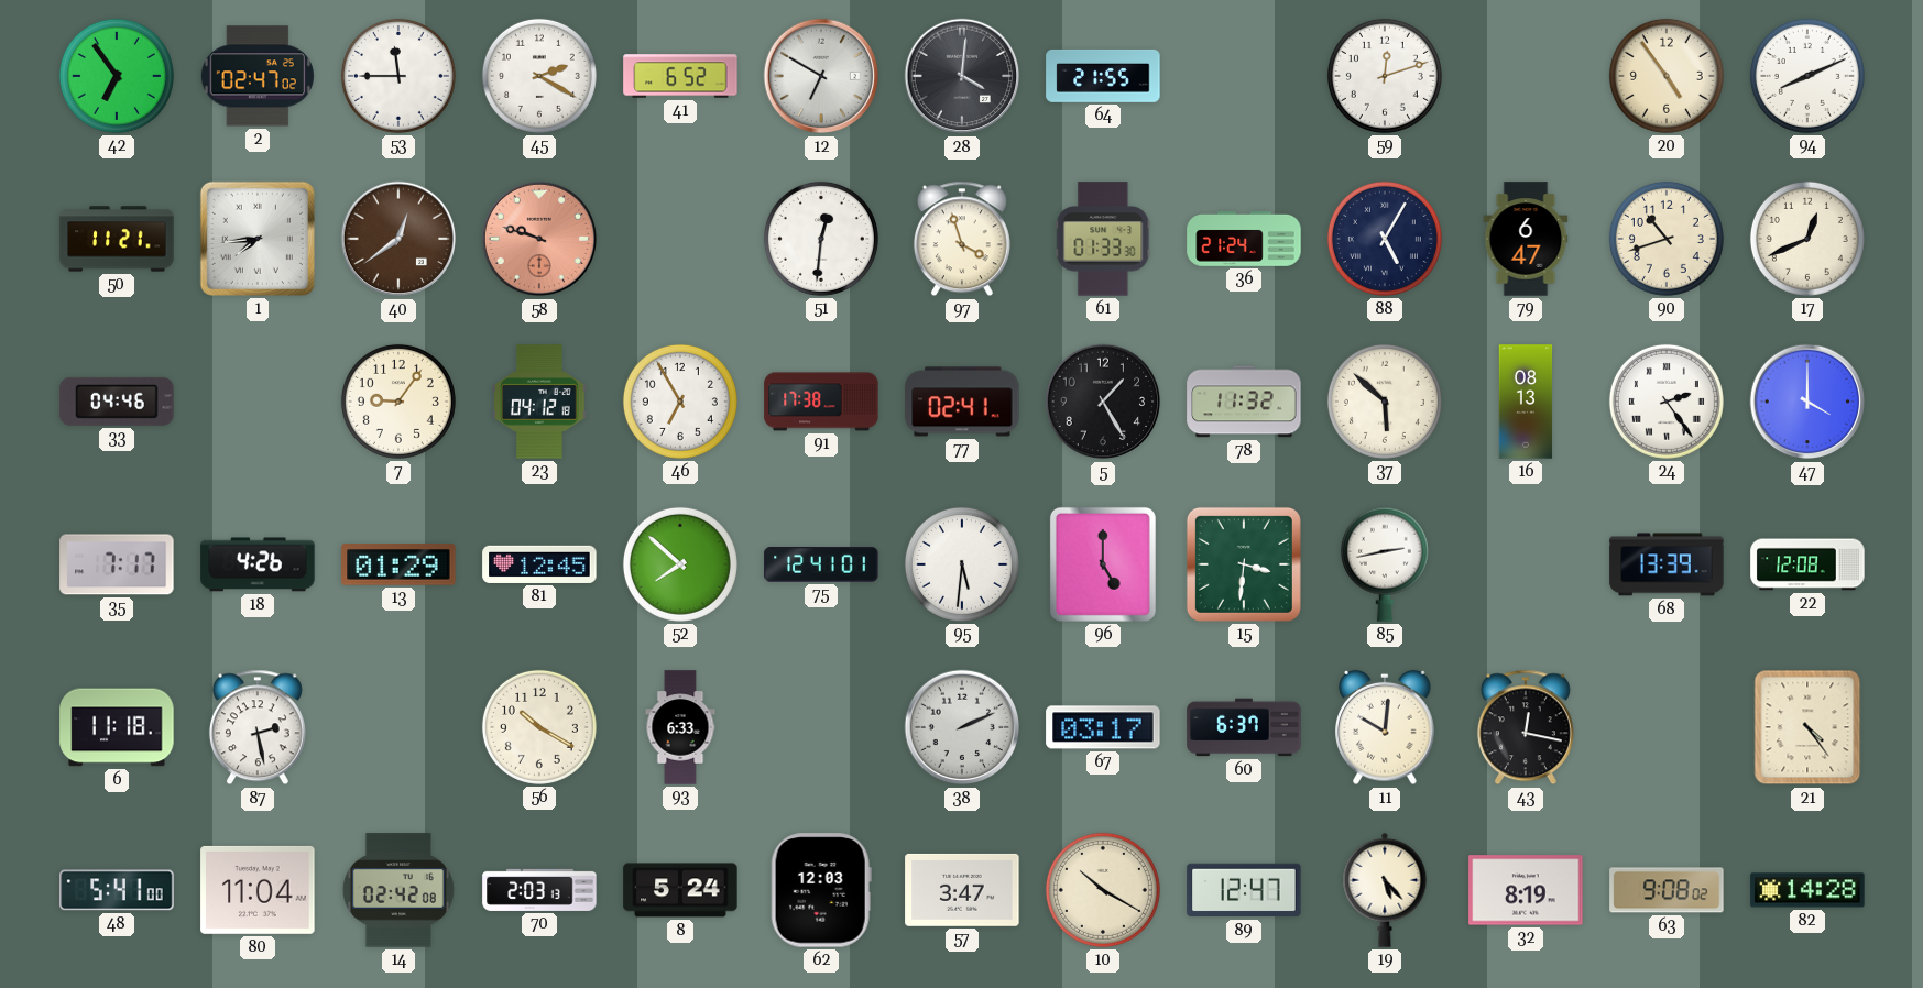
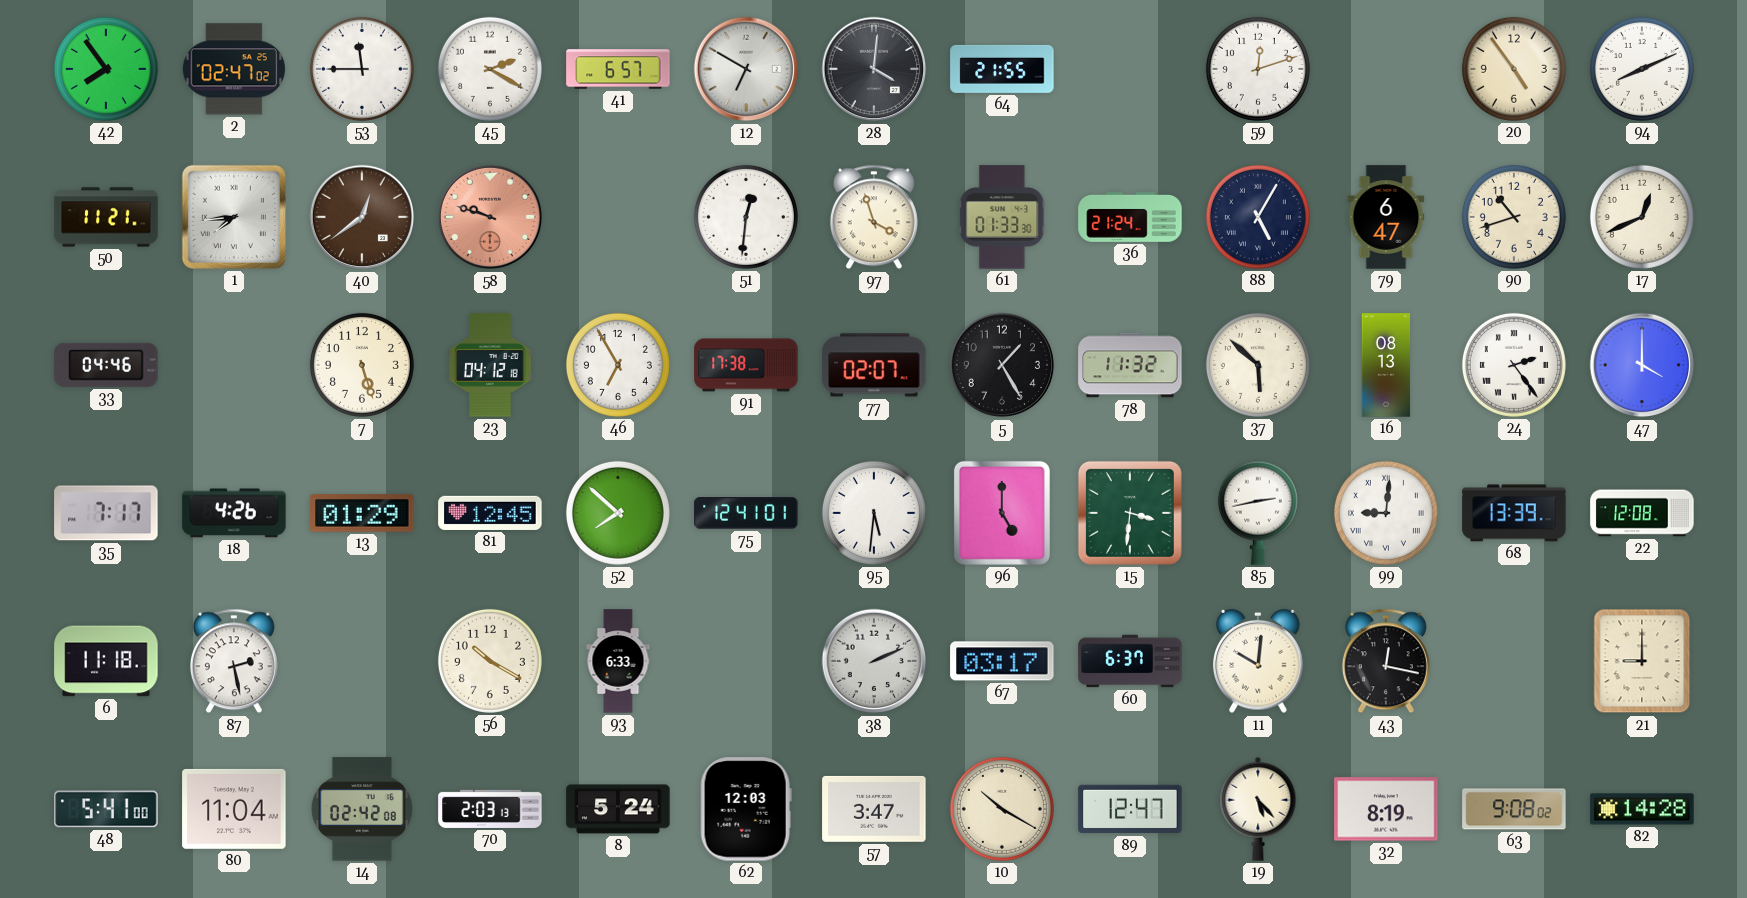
42: 6:54 -> 7:54
41: 6:52 -> 6:57
7: 9:06 -> 5:27
77: 02:41 -> 02:07
99: none -> 9:01
21: 4:24 -> 9:00
